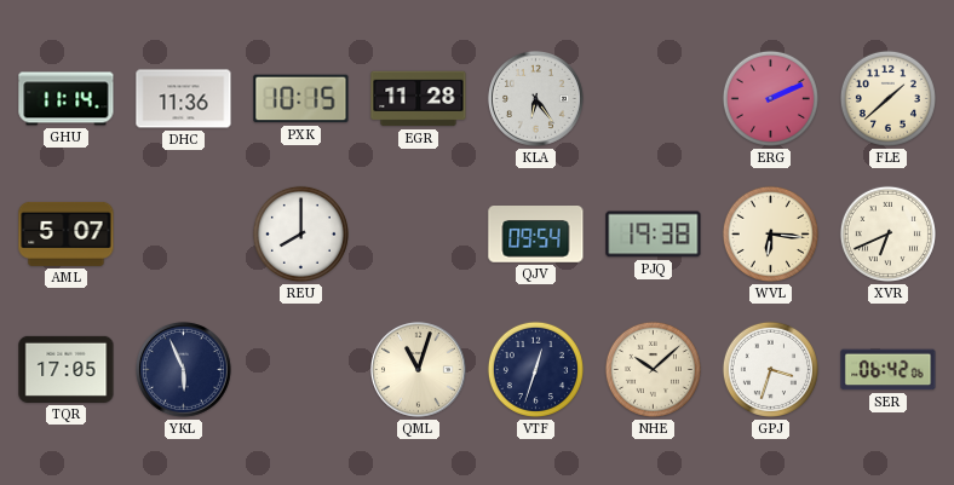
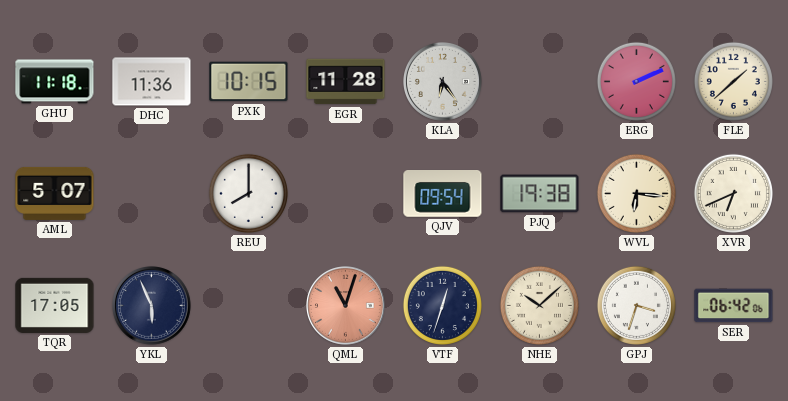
GHU: 11:14 -> 11:18
QML dial: cream -> salmon
